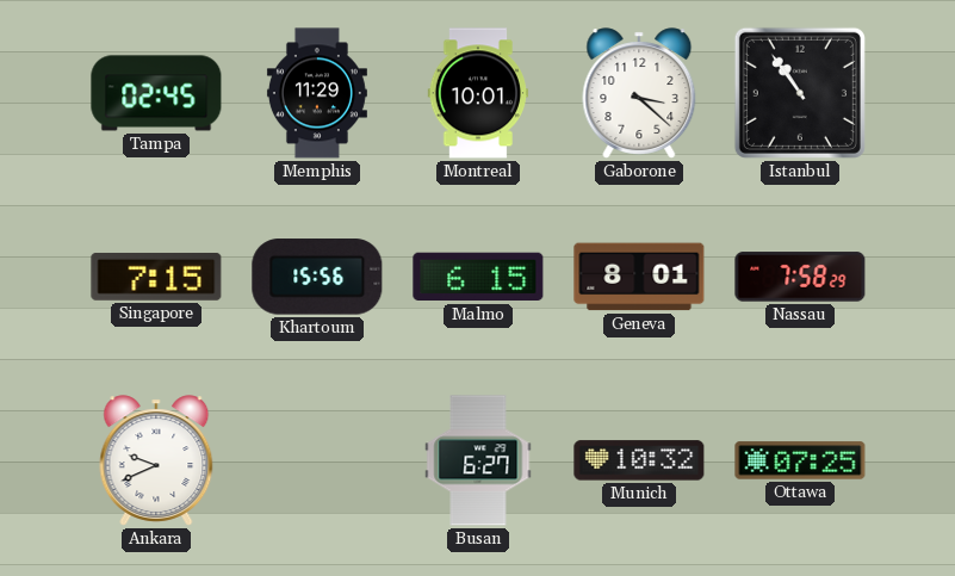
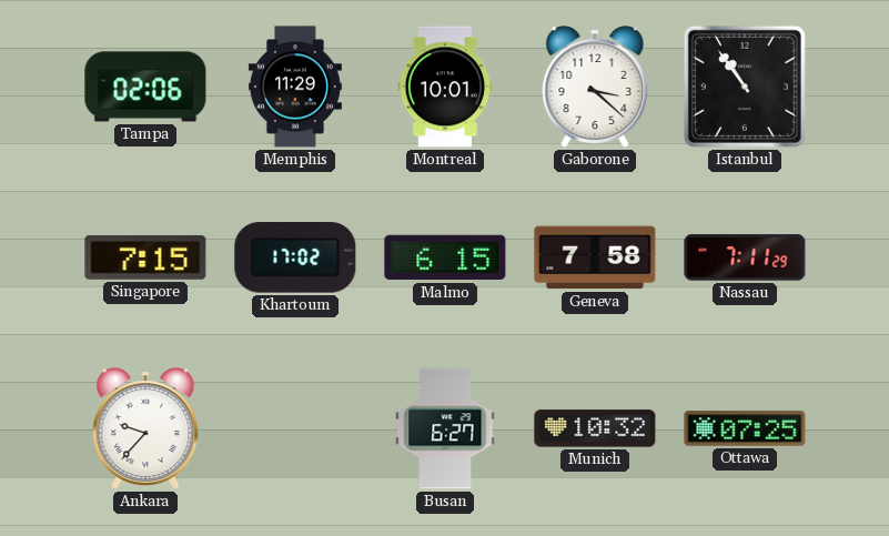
Tampa: 02:45 -> 02:06
Khartoum: 15:56 -> 17:02
Geneva: 8:01 -> 7:58
Nassau: 7:58 -> 7:11
Ankara: 9:41 -> 9:37
